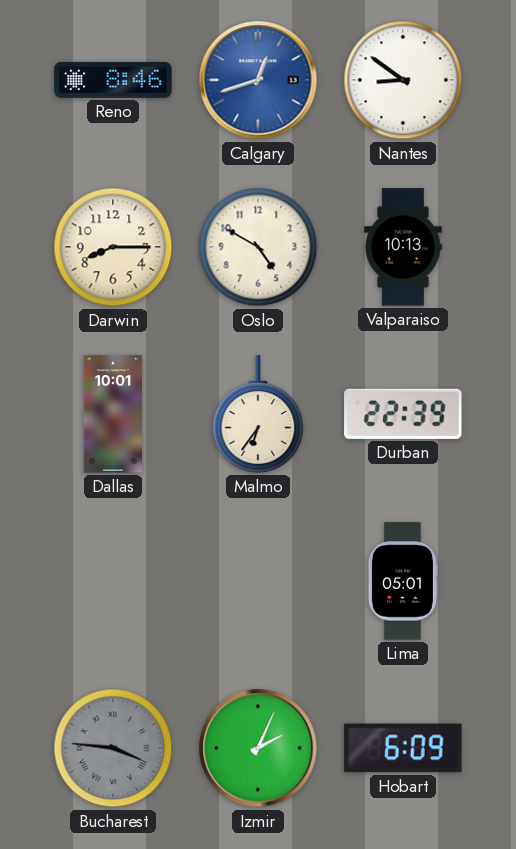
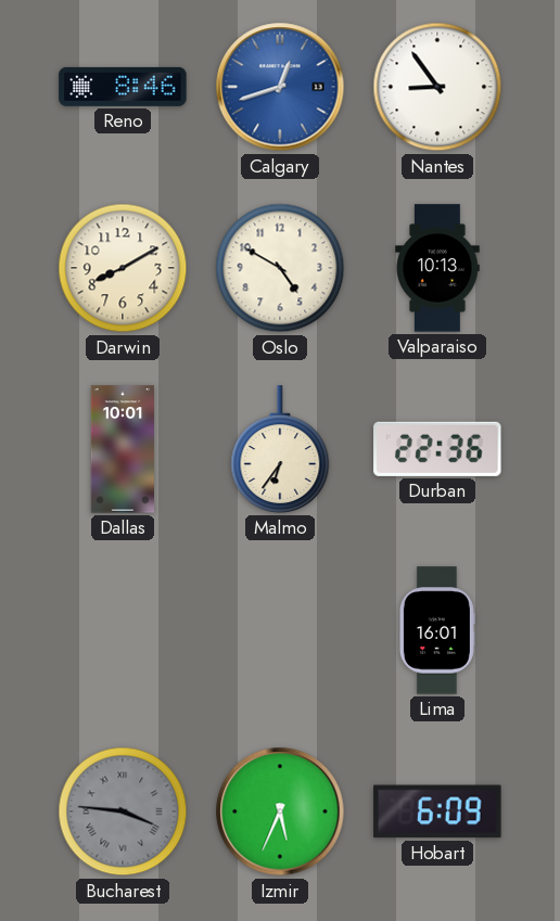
Nantes: 8:51 -> 8:54
Darwin: 8:15 -> 8:10
Durban: 22:39 -> 22:36
Lima: 05:01 -> 16:01
Izmir: 2:04 -> 5:34
